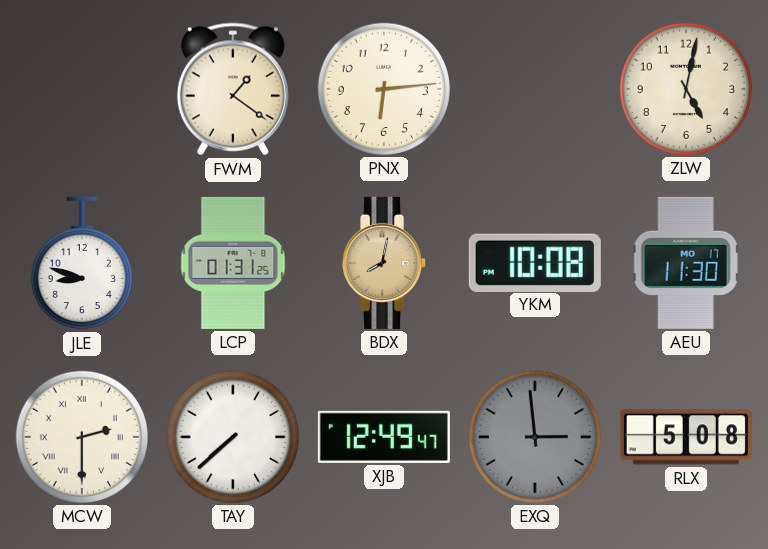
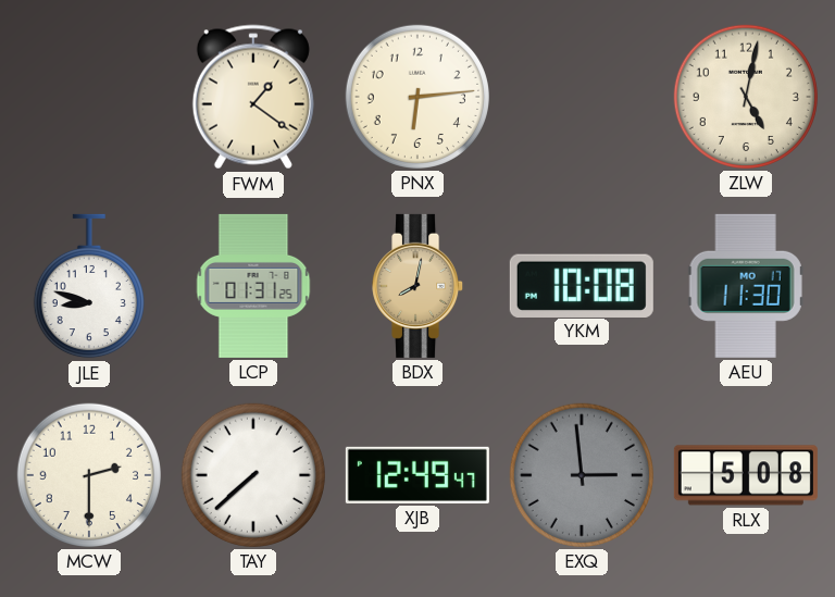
MCW numerals: Roman -> Arabic
